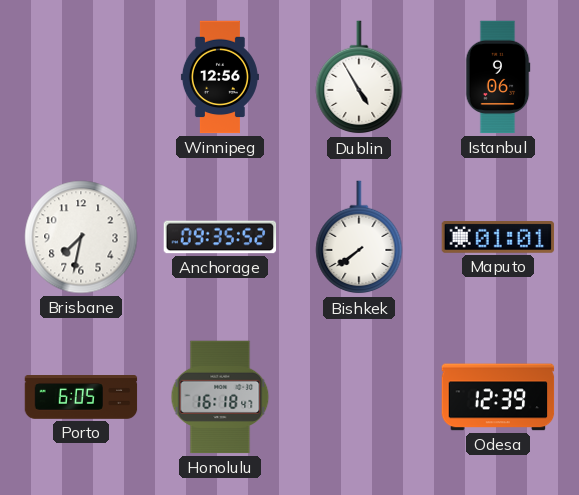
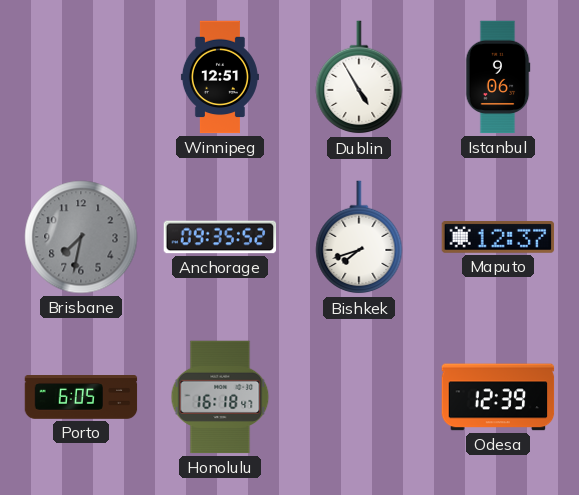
Winnipeg: 12:56 -> 12:51
Brisbane dial: white -> grey
Bishkek: 7:39 -> 7:42
Maputo: 01:01 -> 12:37
